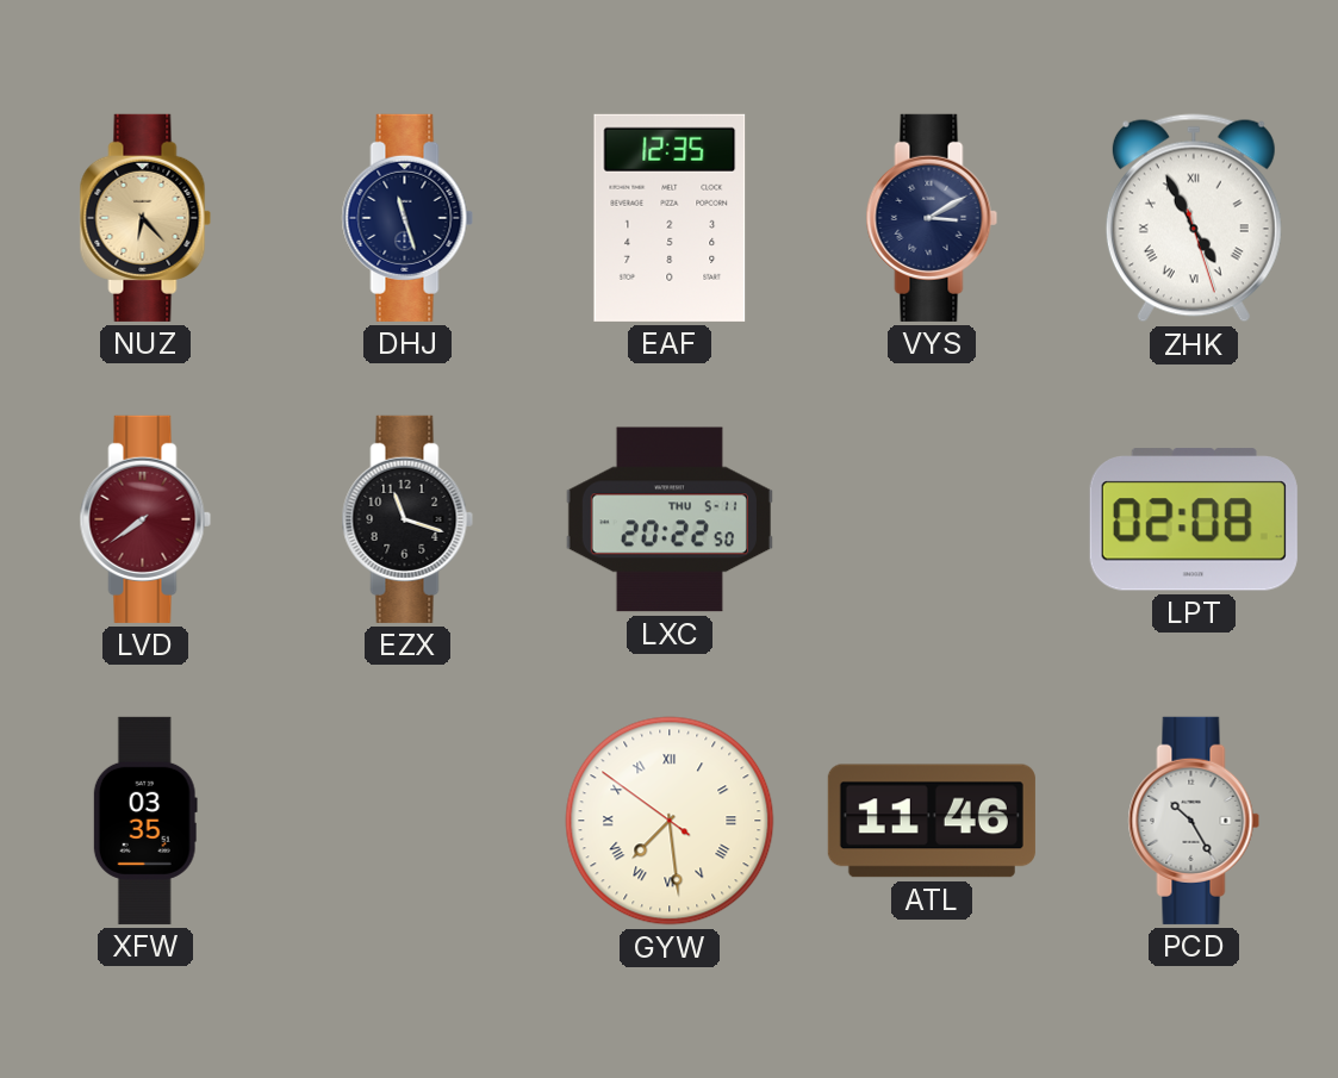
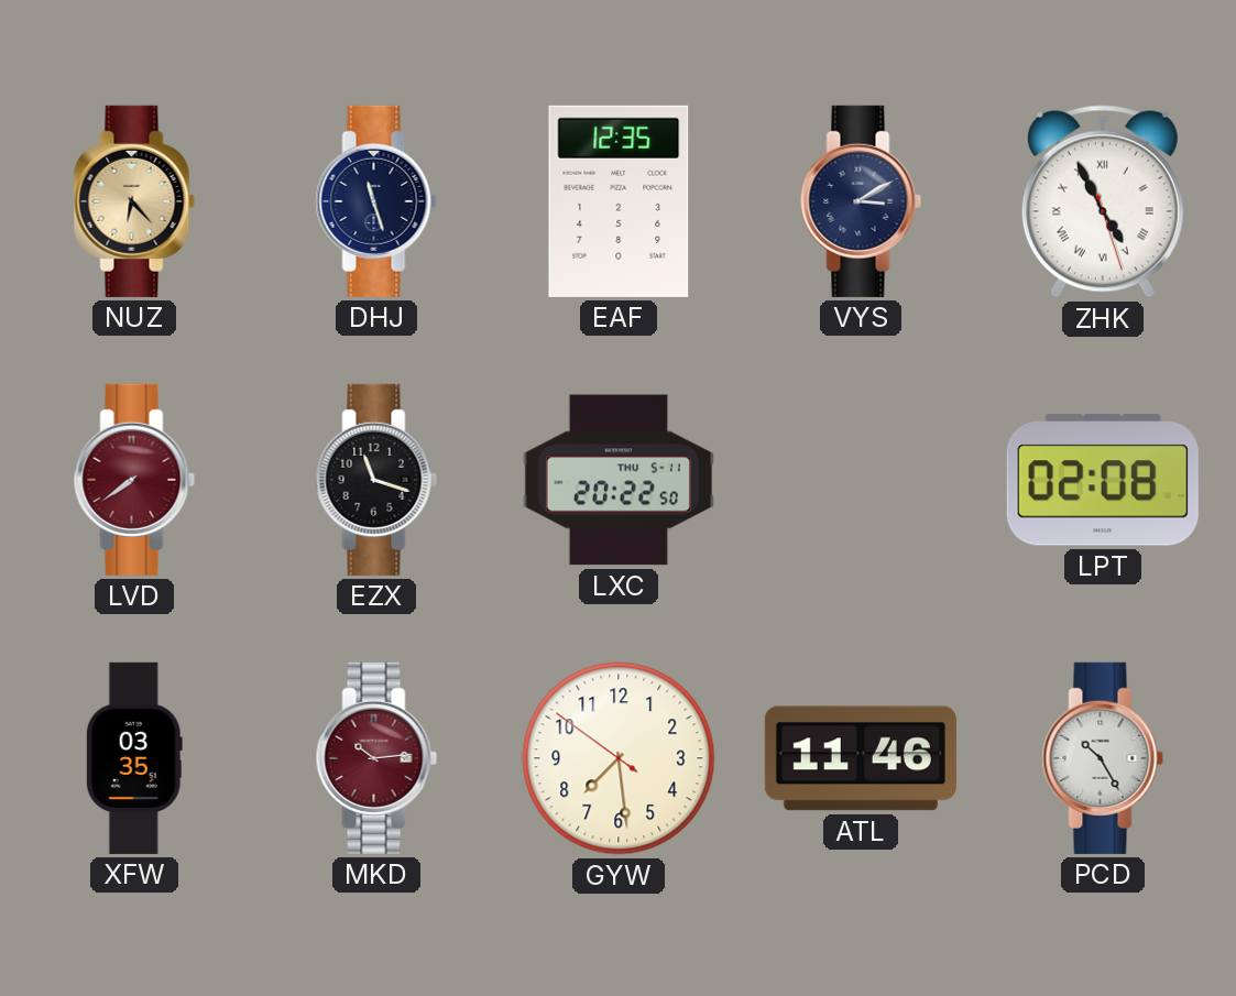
MKD: none -> 10:14
GYW numerals: Roman -> Arabic
